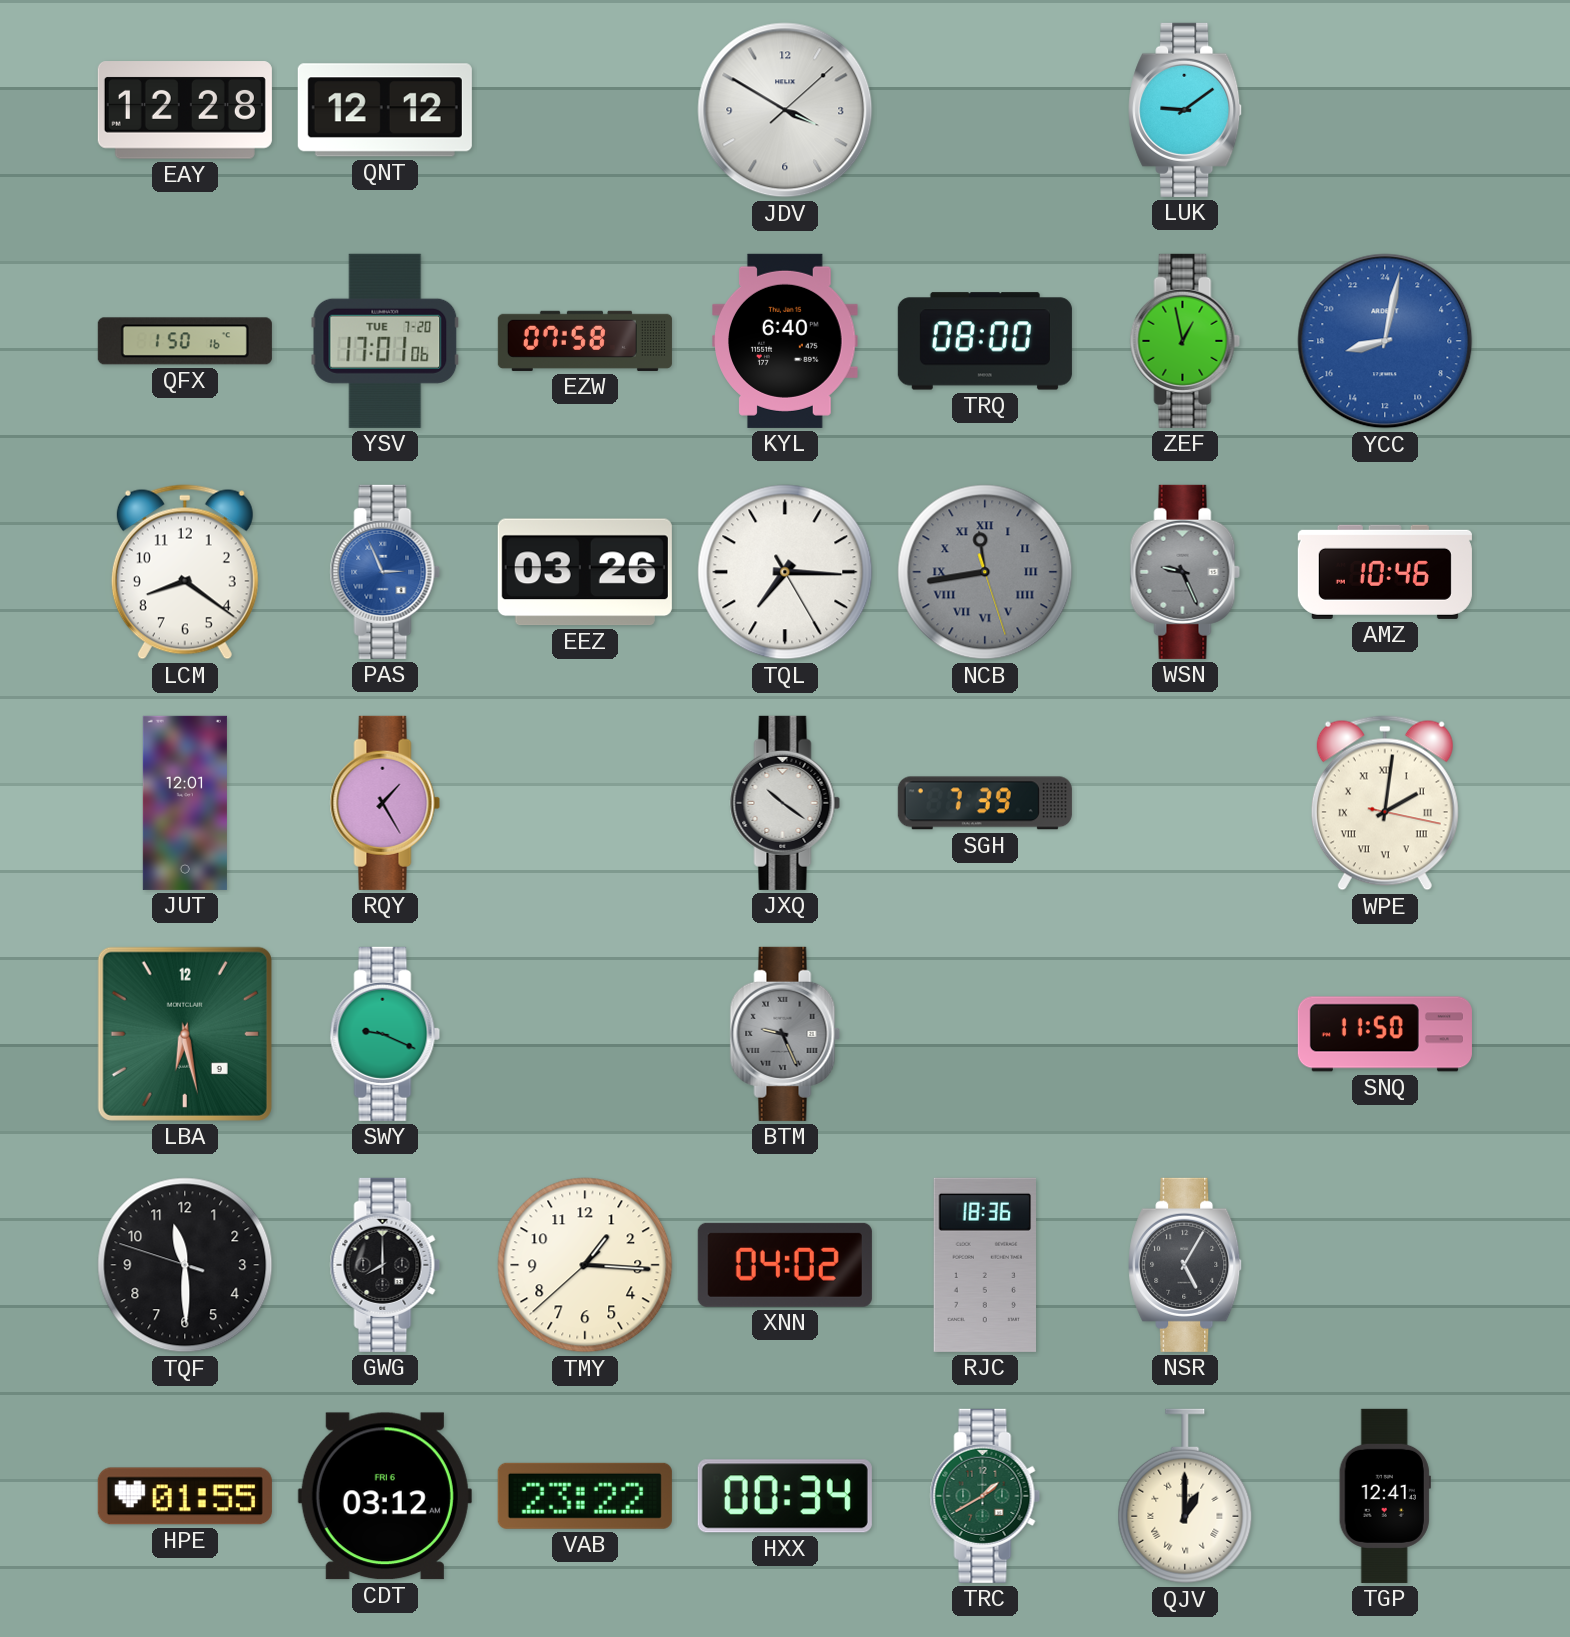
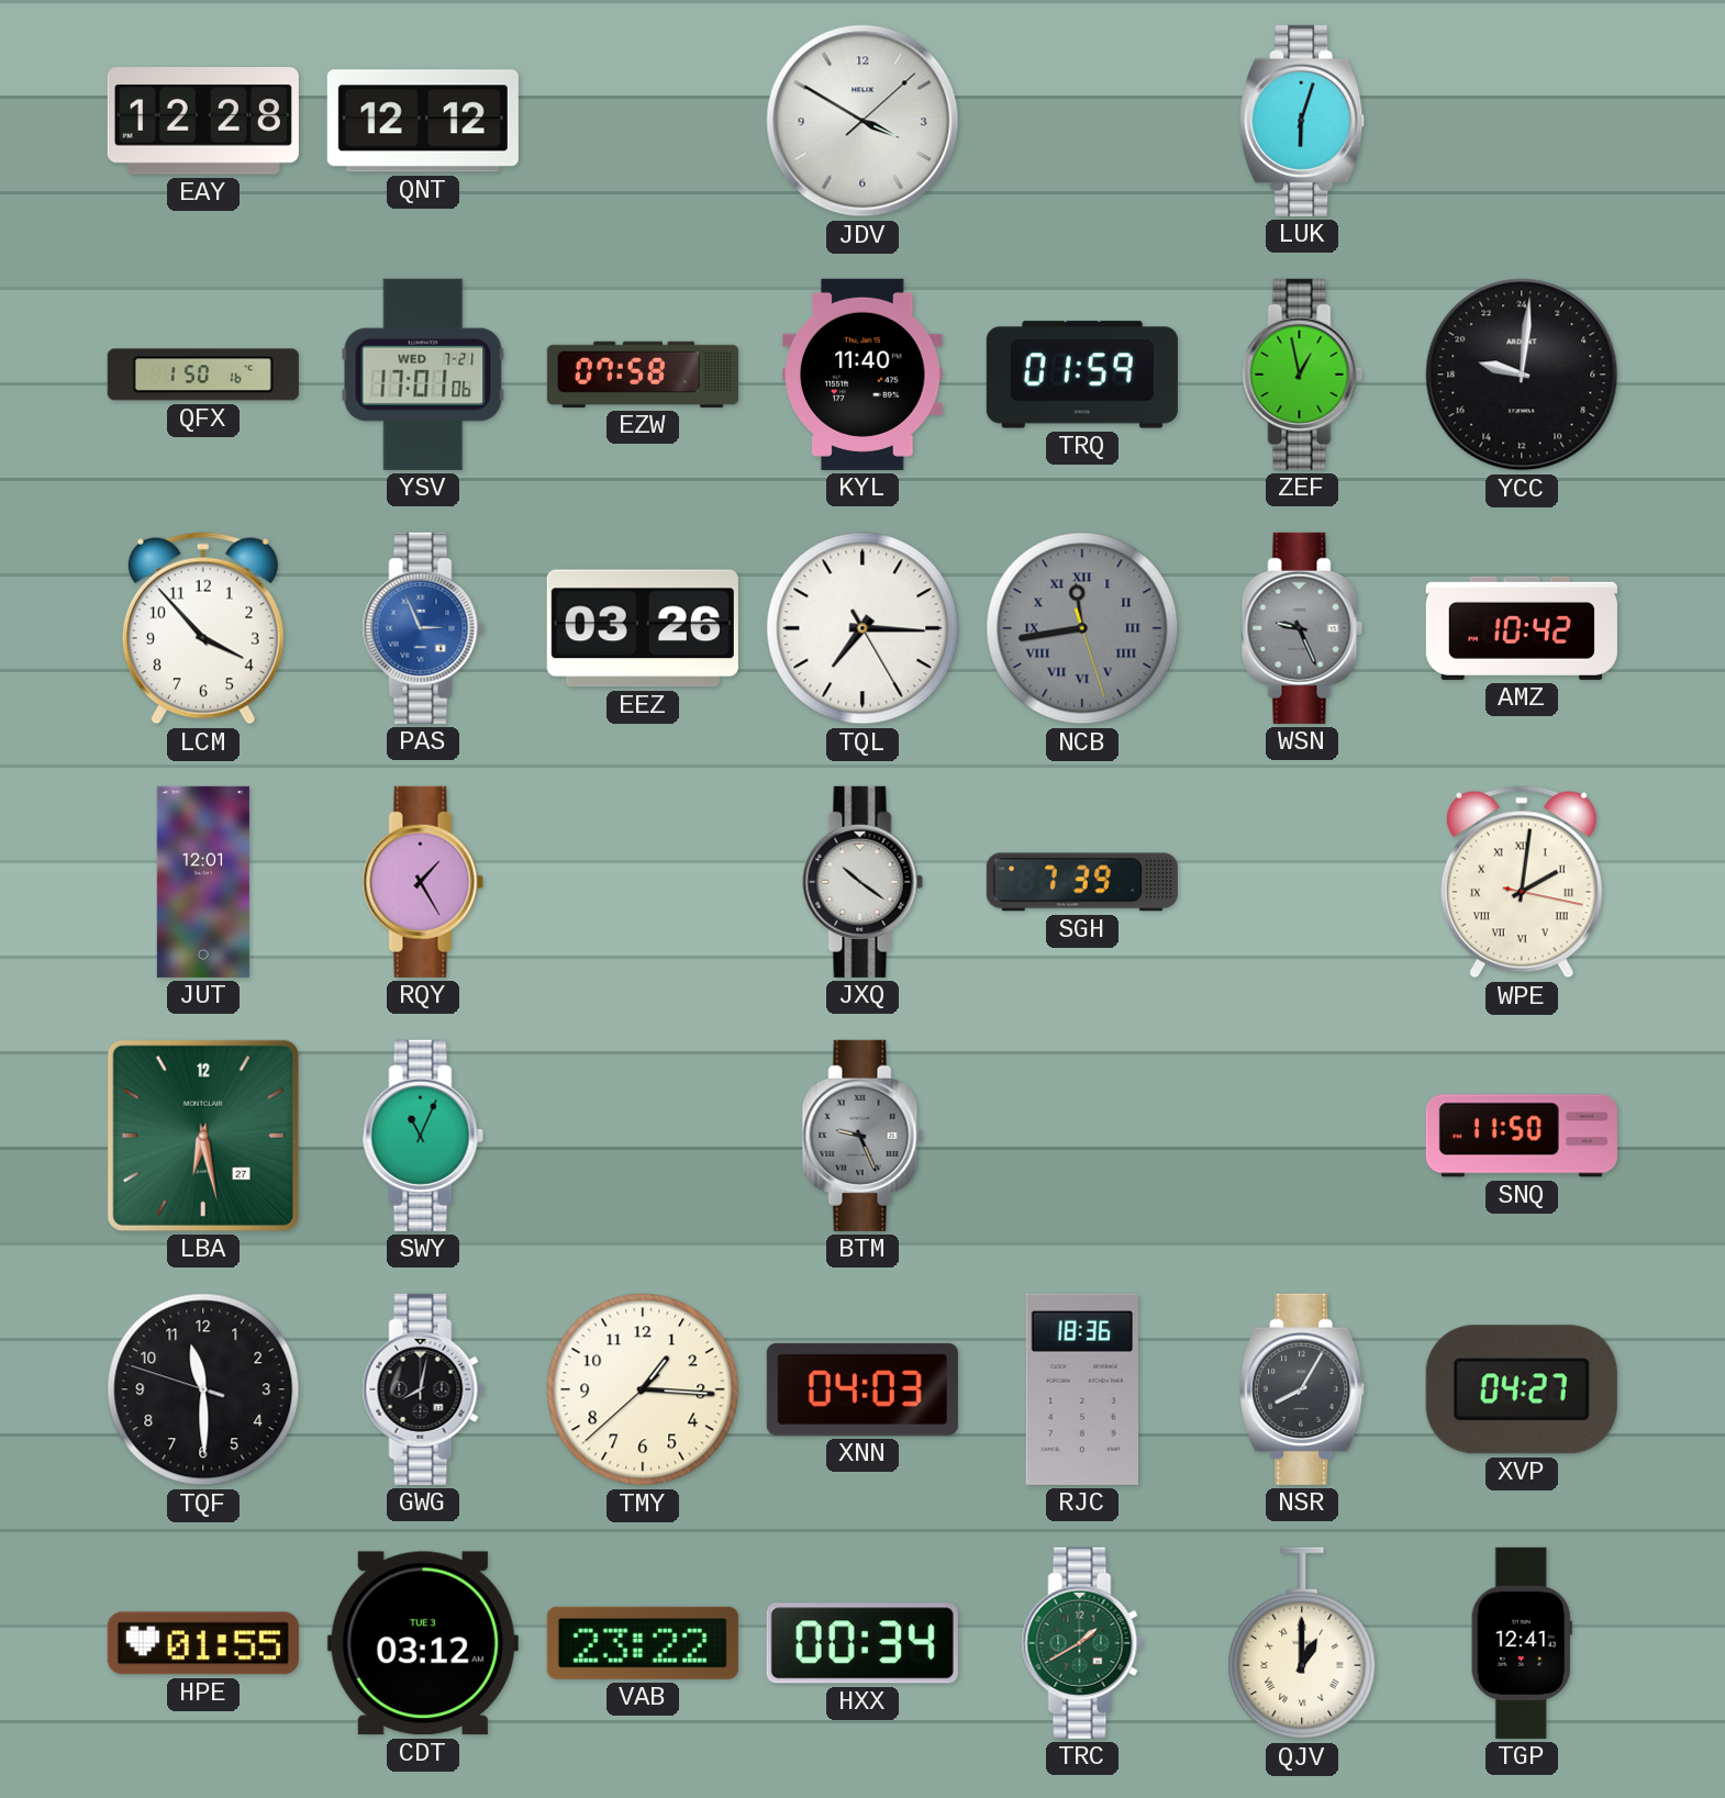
LUK: 9:09 -> 6:03
YSV date: TUE 7-20 -> WED 7-21
KYL: 6:40 -> 11:40
TRQ: 08:00 -> 01:59
YCC: 17:02 -> 19:01
YCC dial: blue -> black
LCM: 8:21 -> 3:53
AMZ: 10:46 -> 10:42
LBA date: 9 -> 27
SWY: 9:19 -> 11:04
GWG: 8:00 -> 8:02
XNN: 04:02 -> 04:03
NSR: 5:05 -> 8:05
XVP: none -> 04:27
CDT date: FRI 6 -> TUE 3
